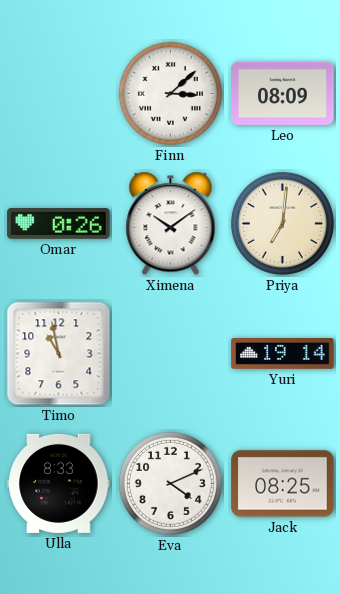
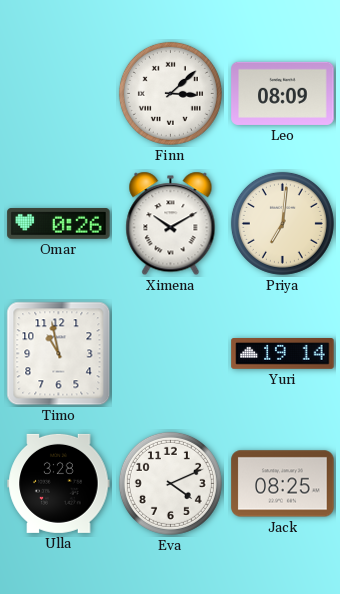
Ximena: 10:09 -> 10:10
Ulla: 8:33 -> 3:28
